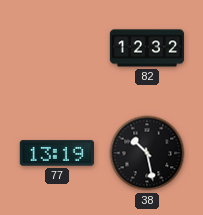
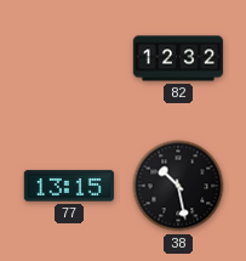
77: 13:19 -> 13:15
